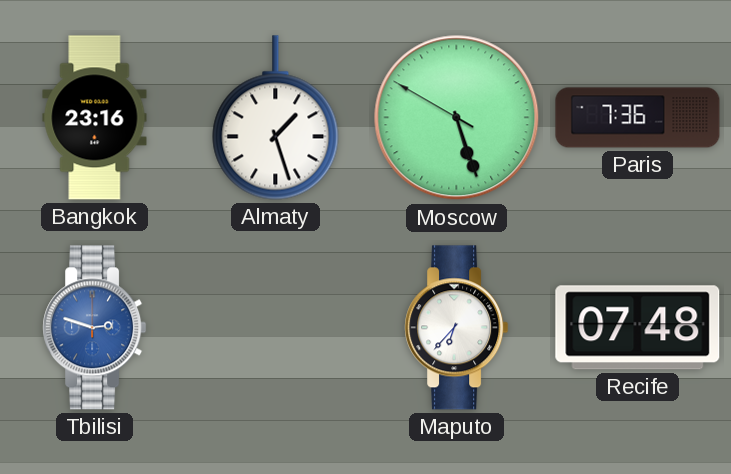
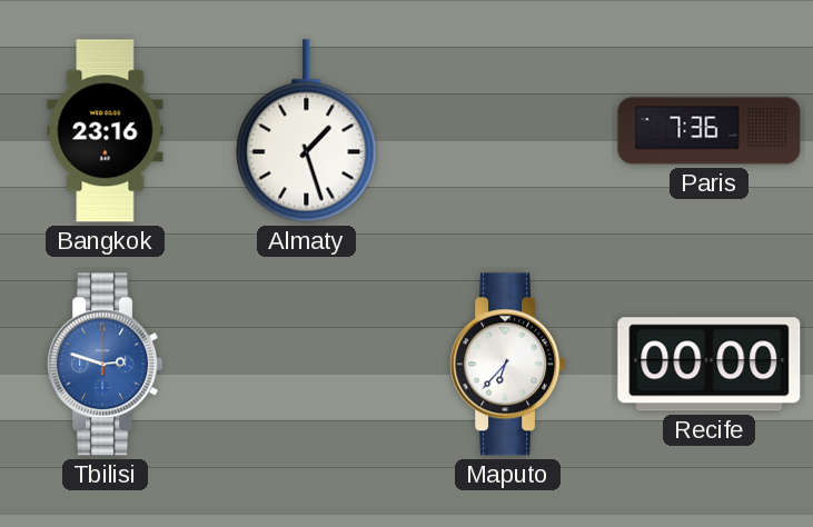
Moscow: 5:26 -> none
Recife: 07:48 -> 00:00
